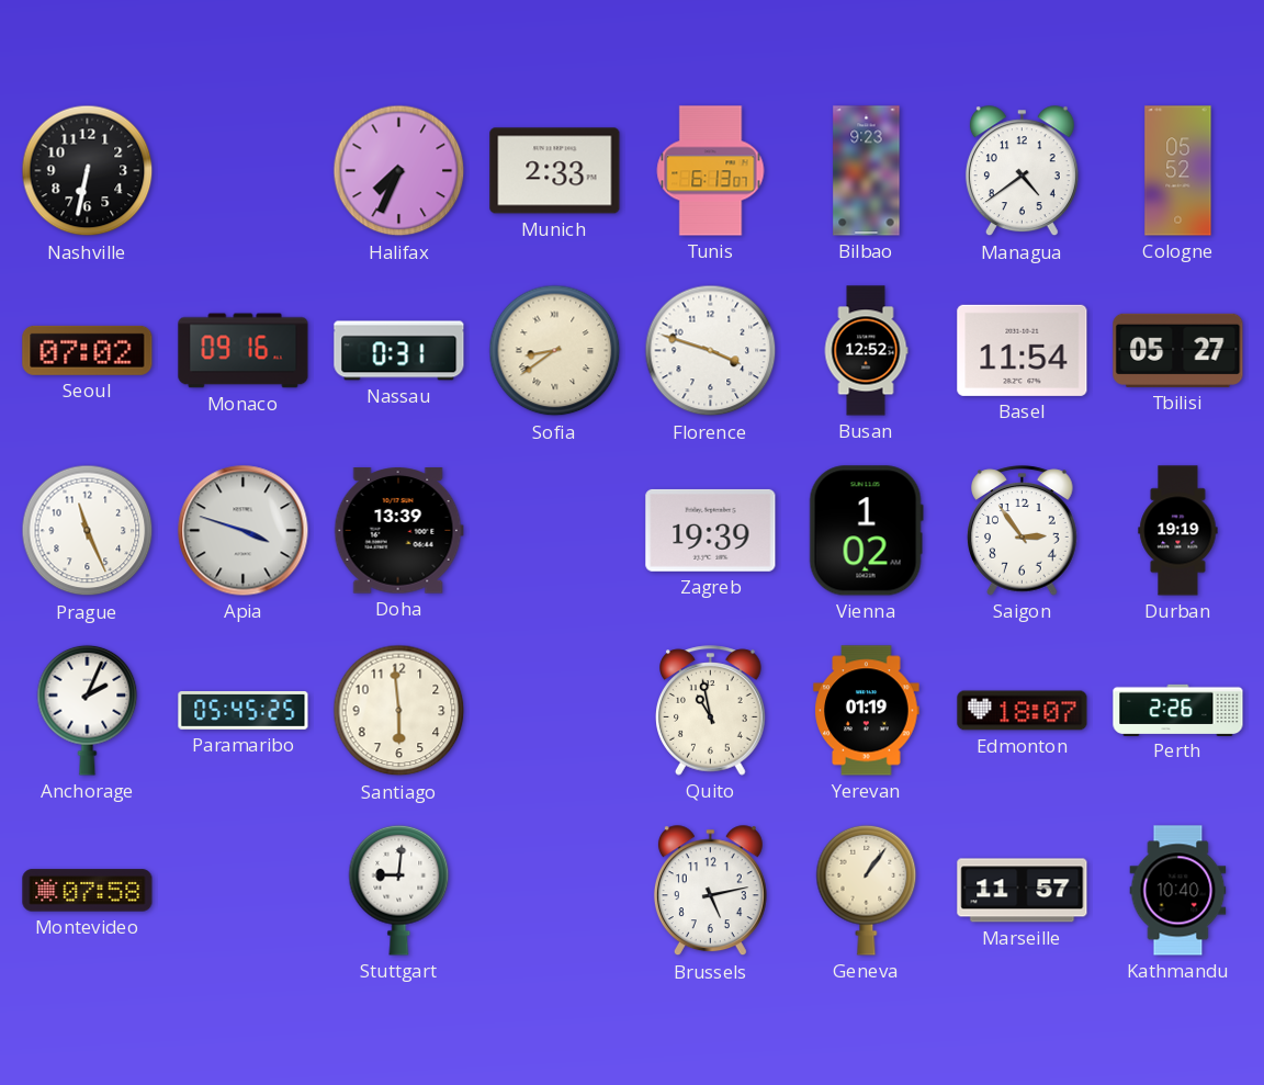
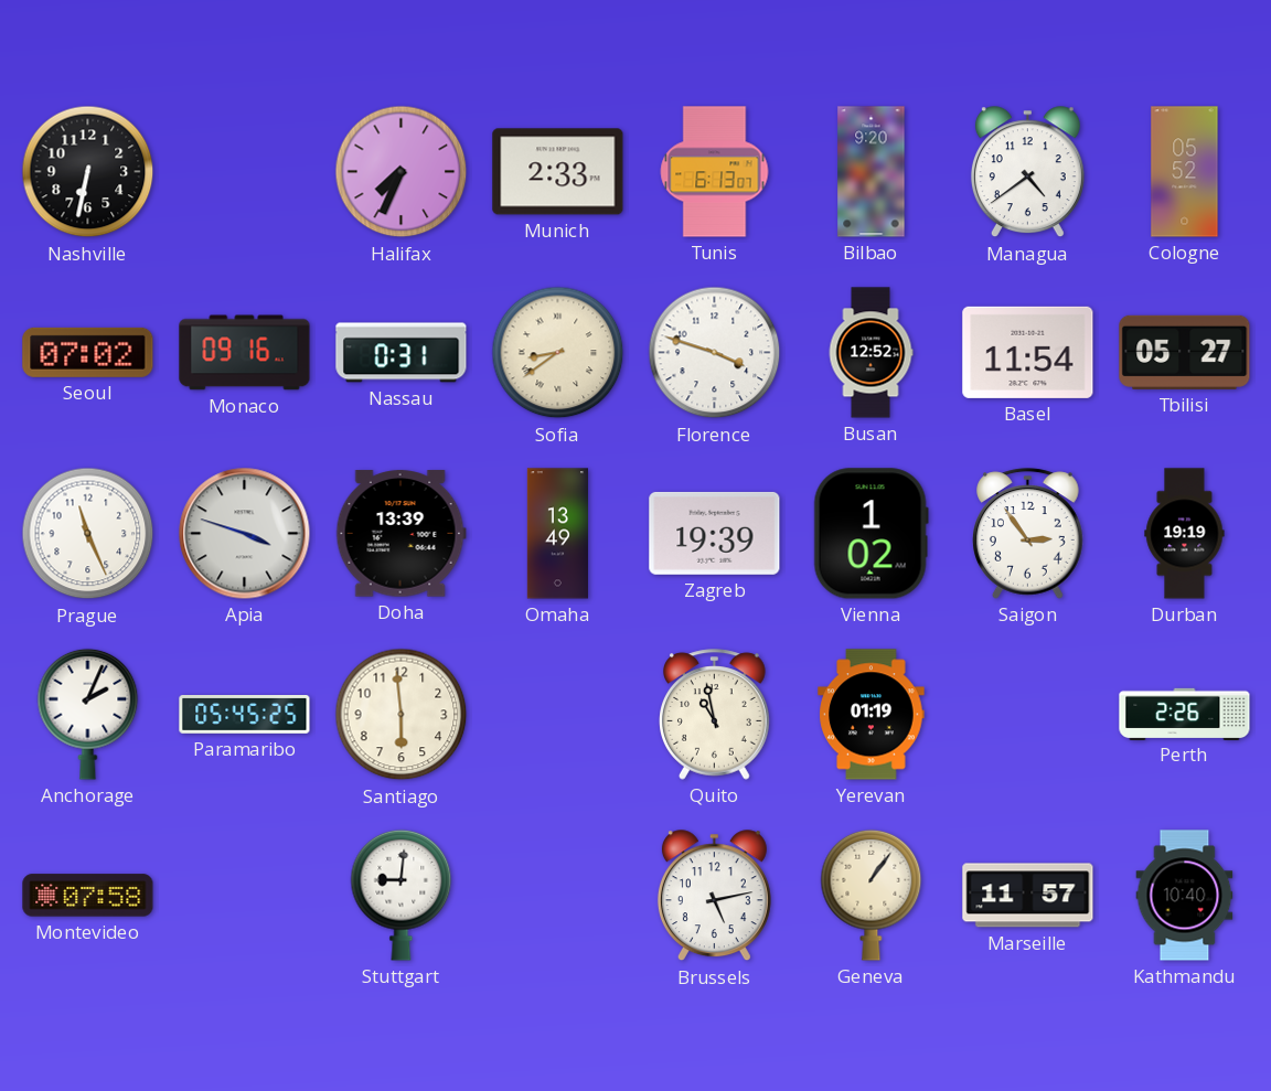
Bilbao: 9:23 -> 9:20
Omaha: none -> 13:49
Edmonton: 18:07 -> none
